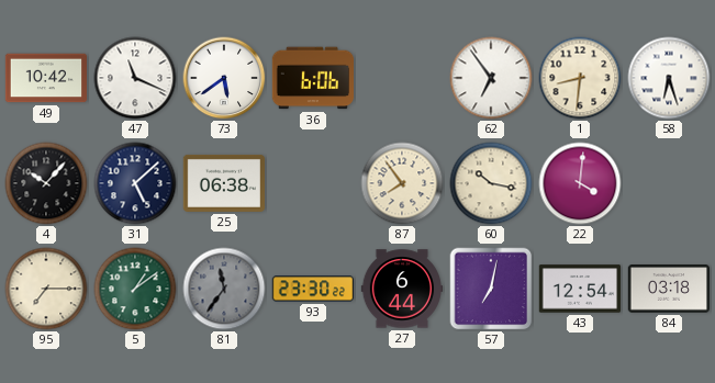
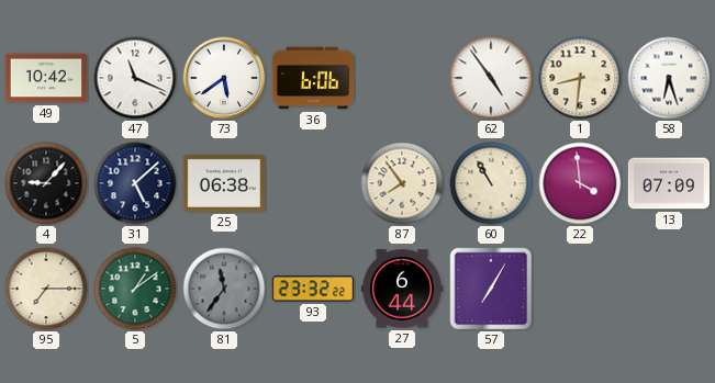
62: 6:54 -> 4:54
4: 10:07 -> 9:07
60: 10:17 -> 10:55
22: 4:01 -> 3:59
13: none -> 07:09
93: 23:30 -> 23:32
57: 7:02 -> 7:05
43: 12:54 -> none
84: 03:18 -> none
